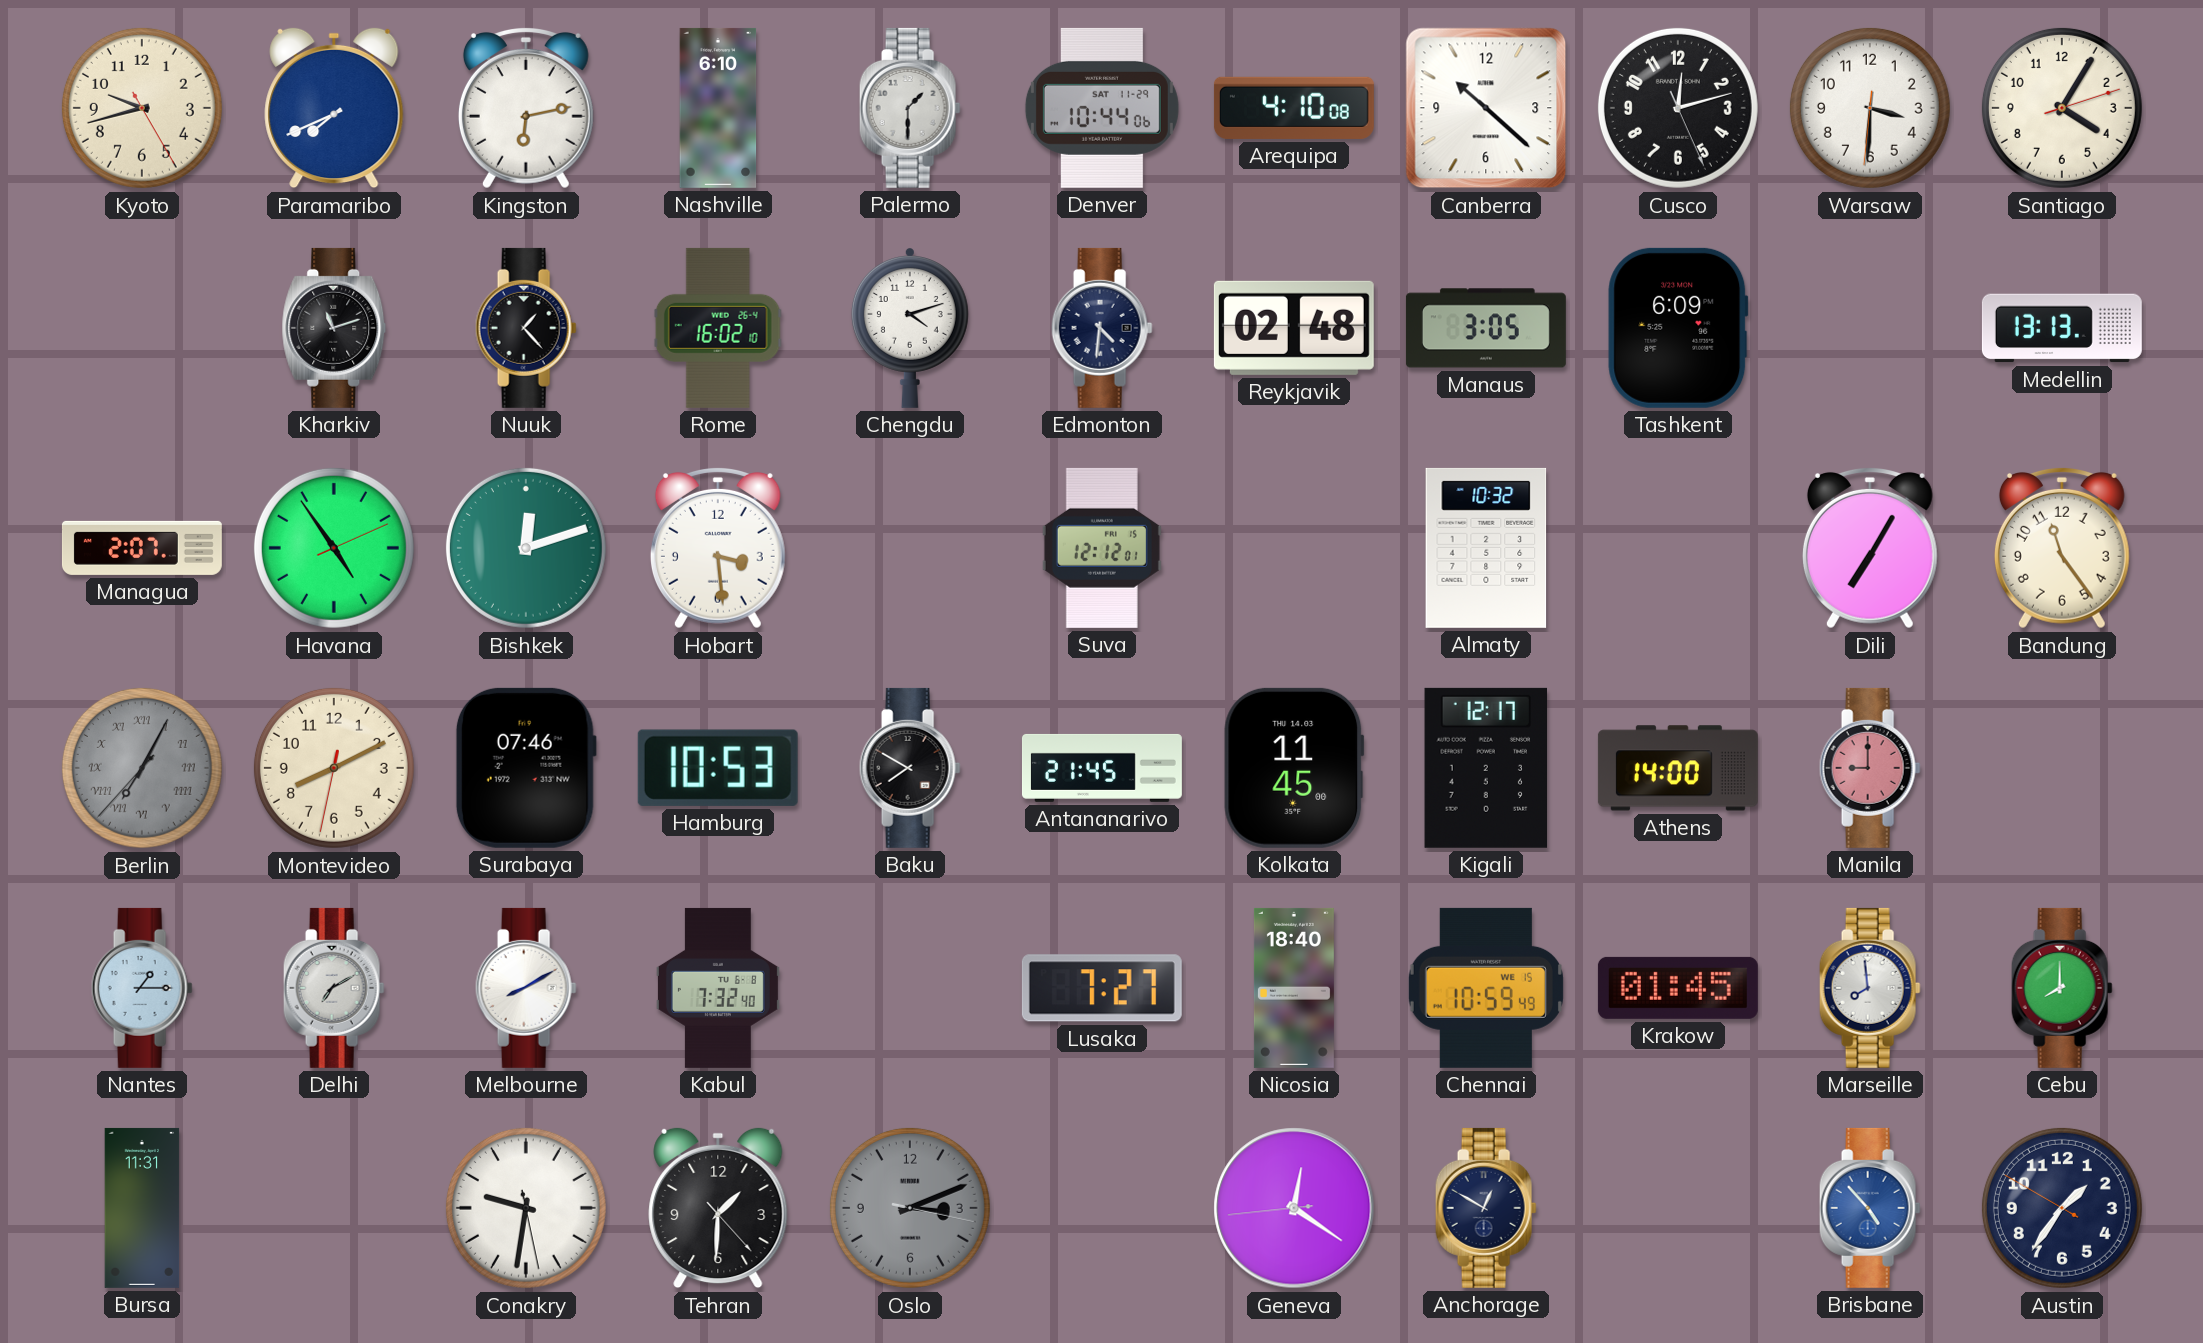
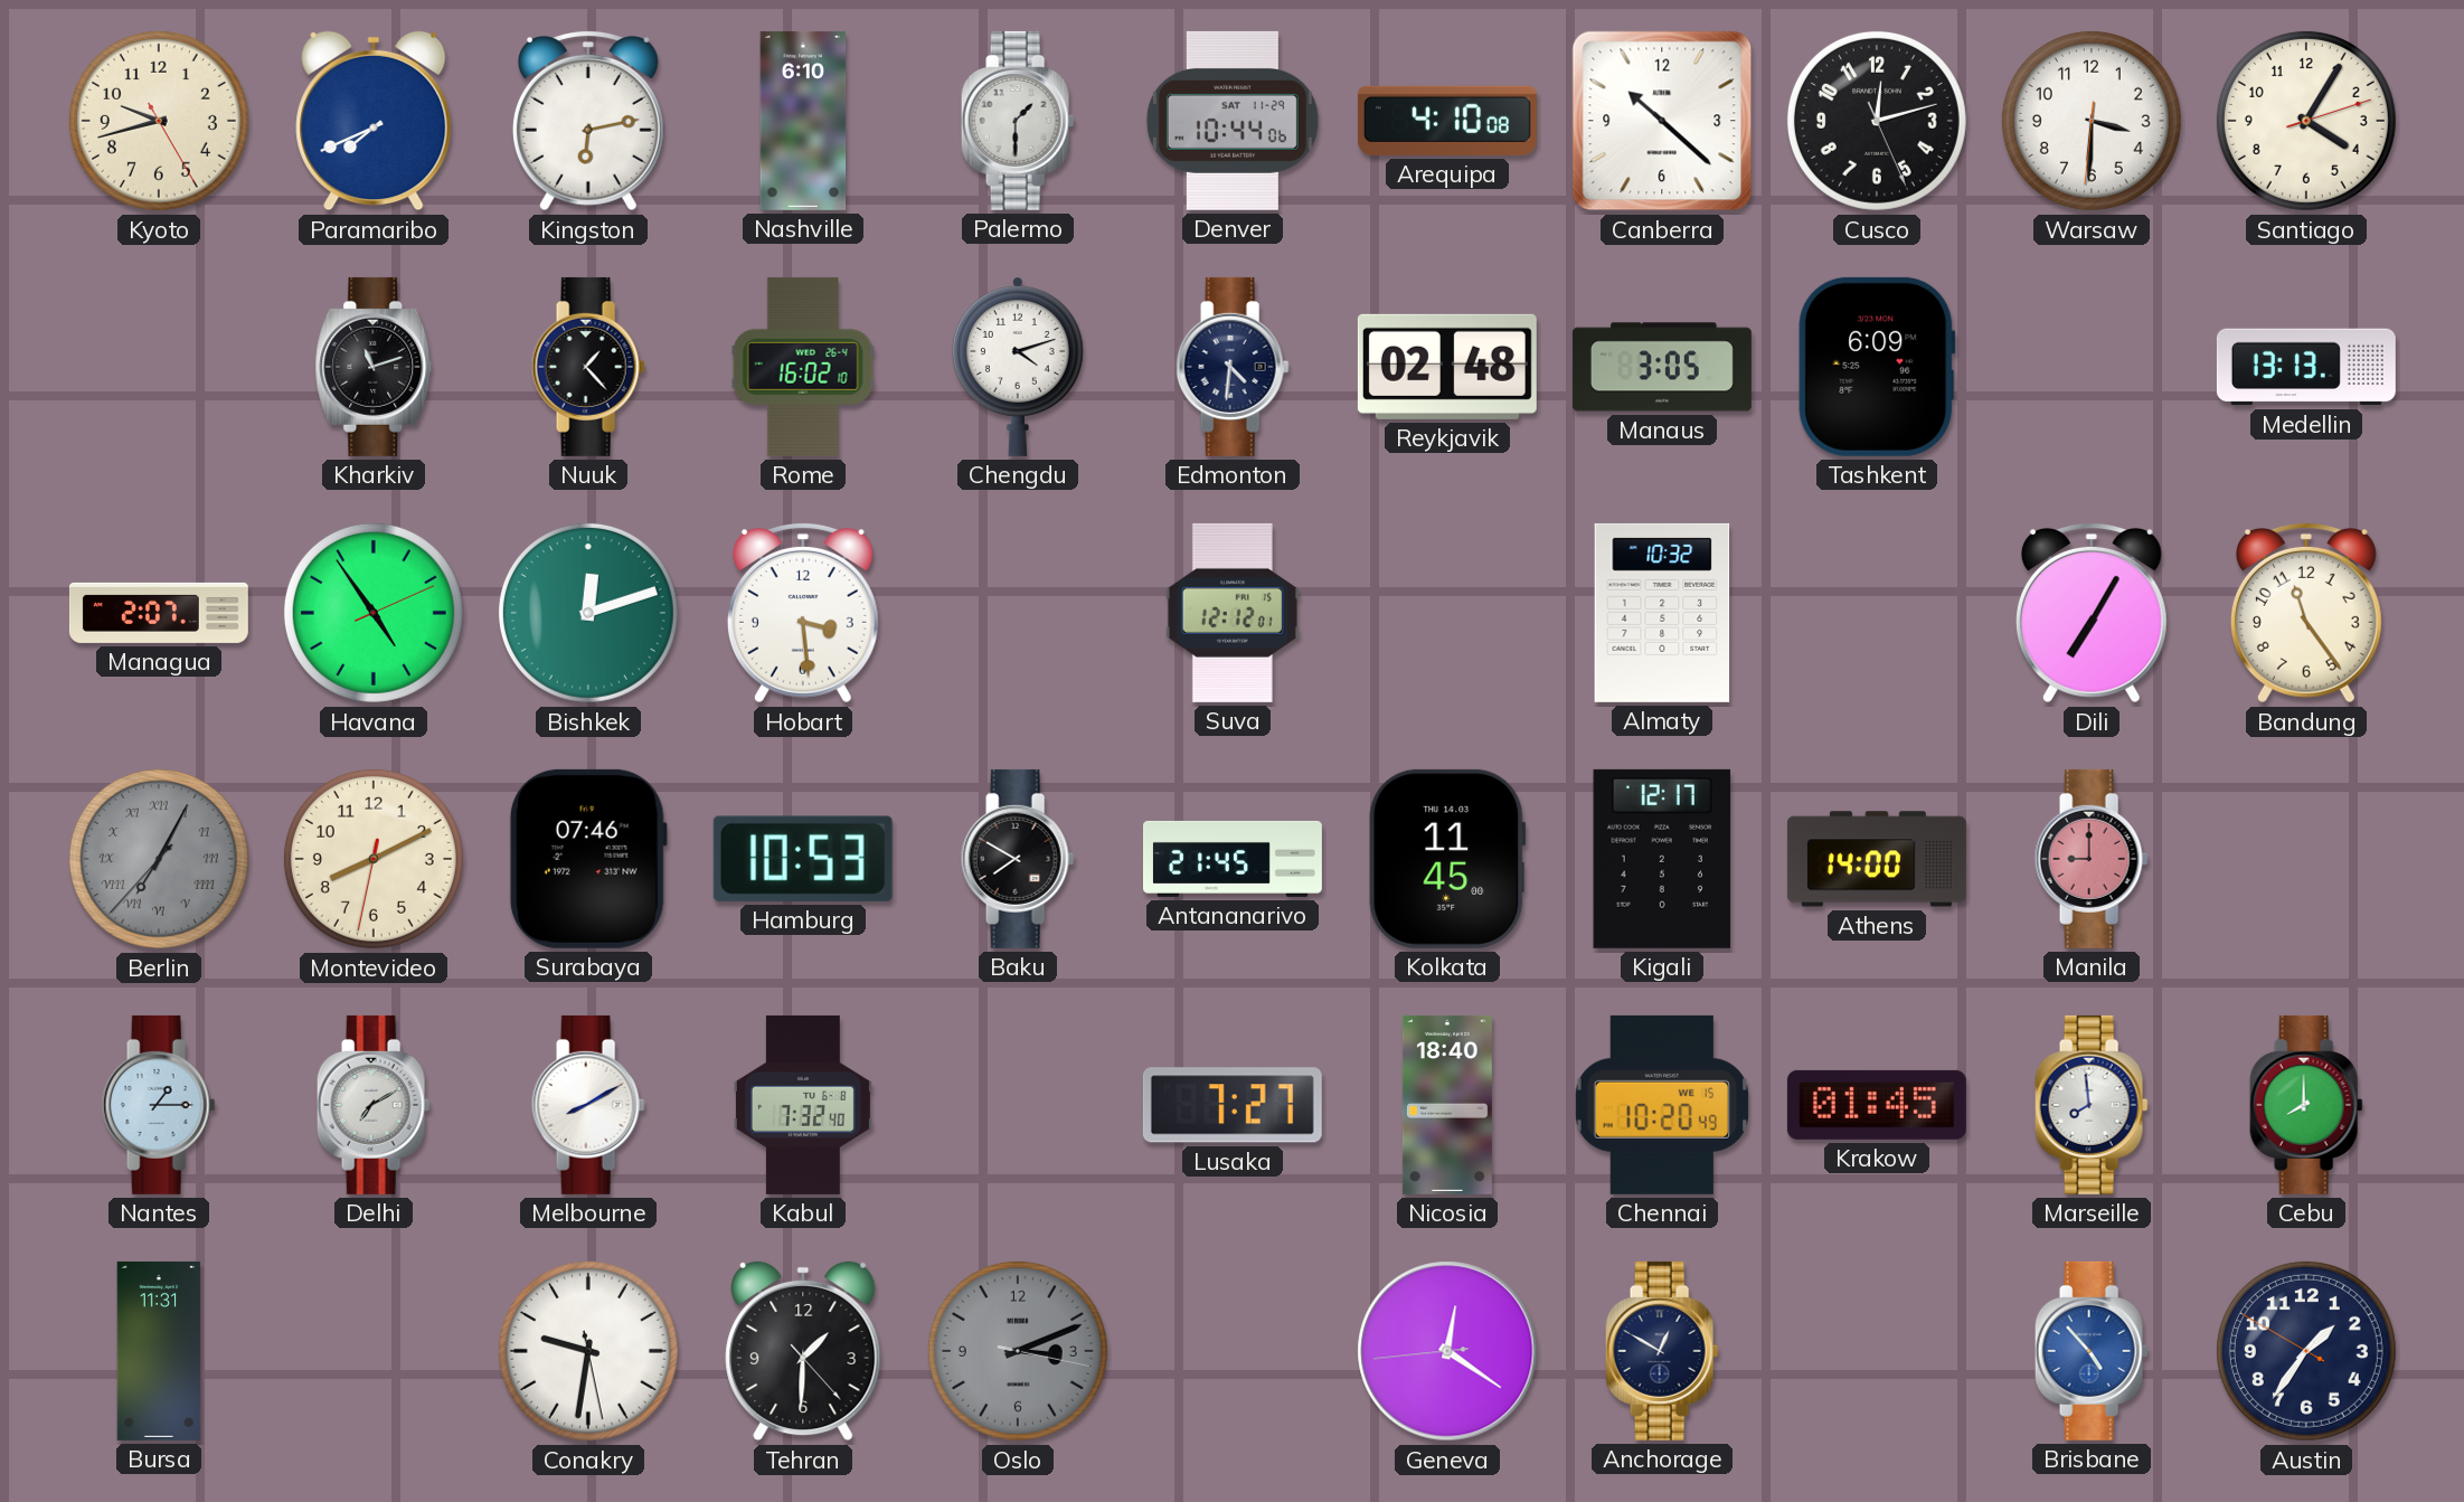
Chennai: 10:59 -> 10:20
